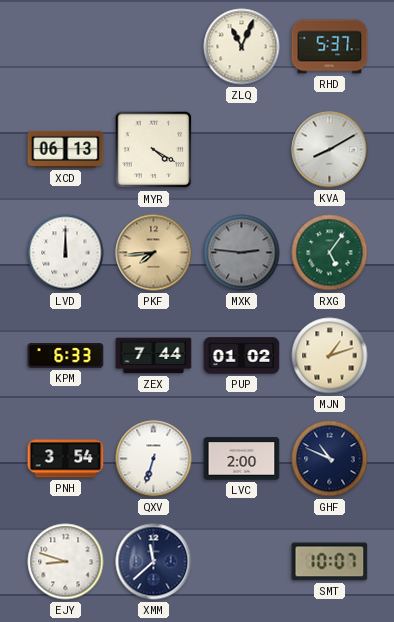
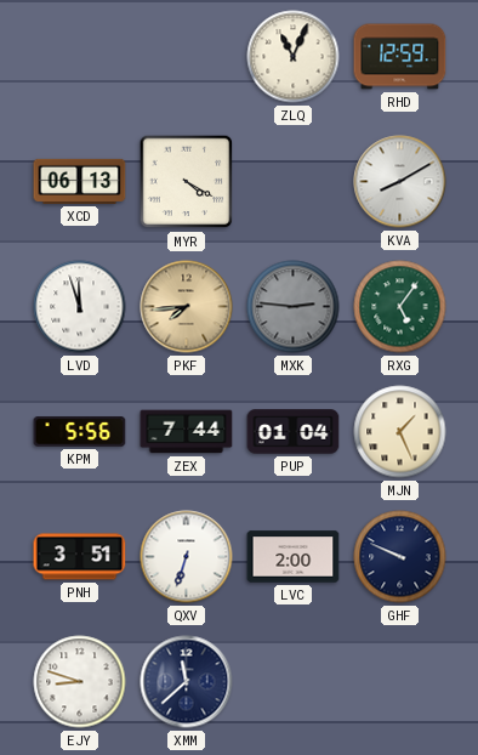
RHD: 5:37 -> 12:59
LVD: 12:00 -> 11:57
KPM: 6:33 -> 5:56
PUP: 01:02 -> 01:04
MJN: 1:12 -> 1:26
PNH: 3:54 -> 3:51
GHF: 10:49 -> 9:49
SMT: 10:07 -> none
